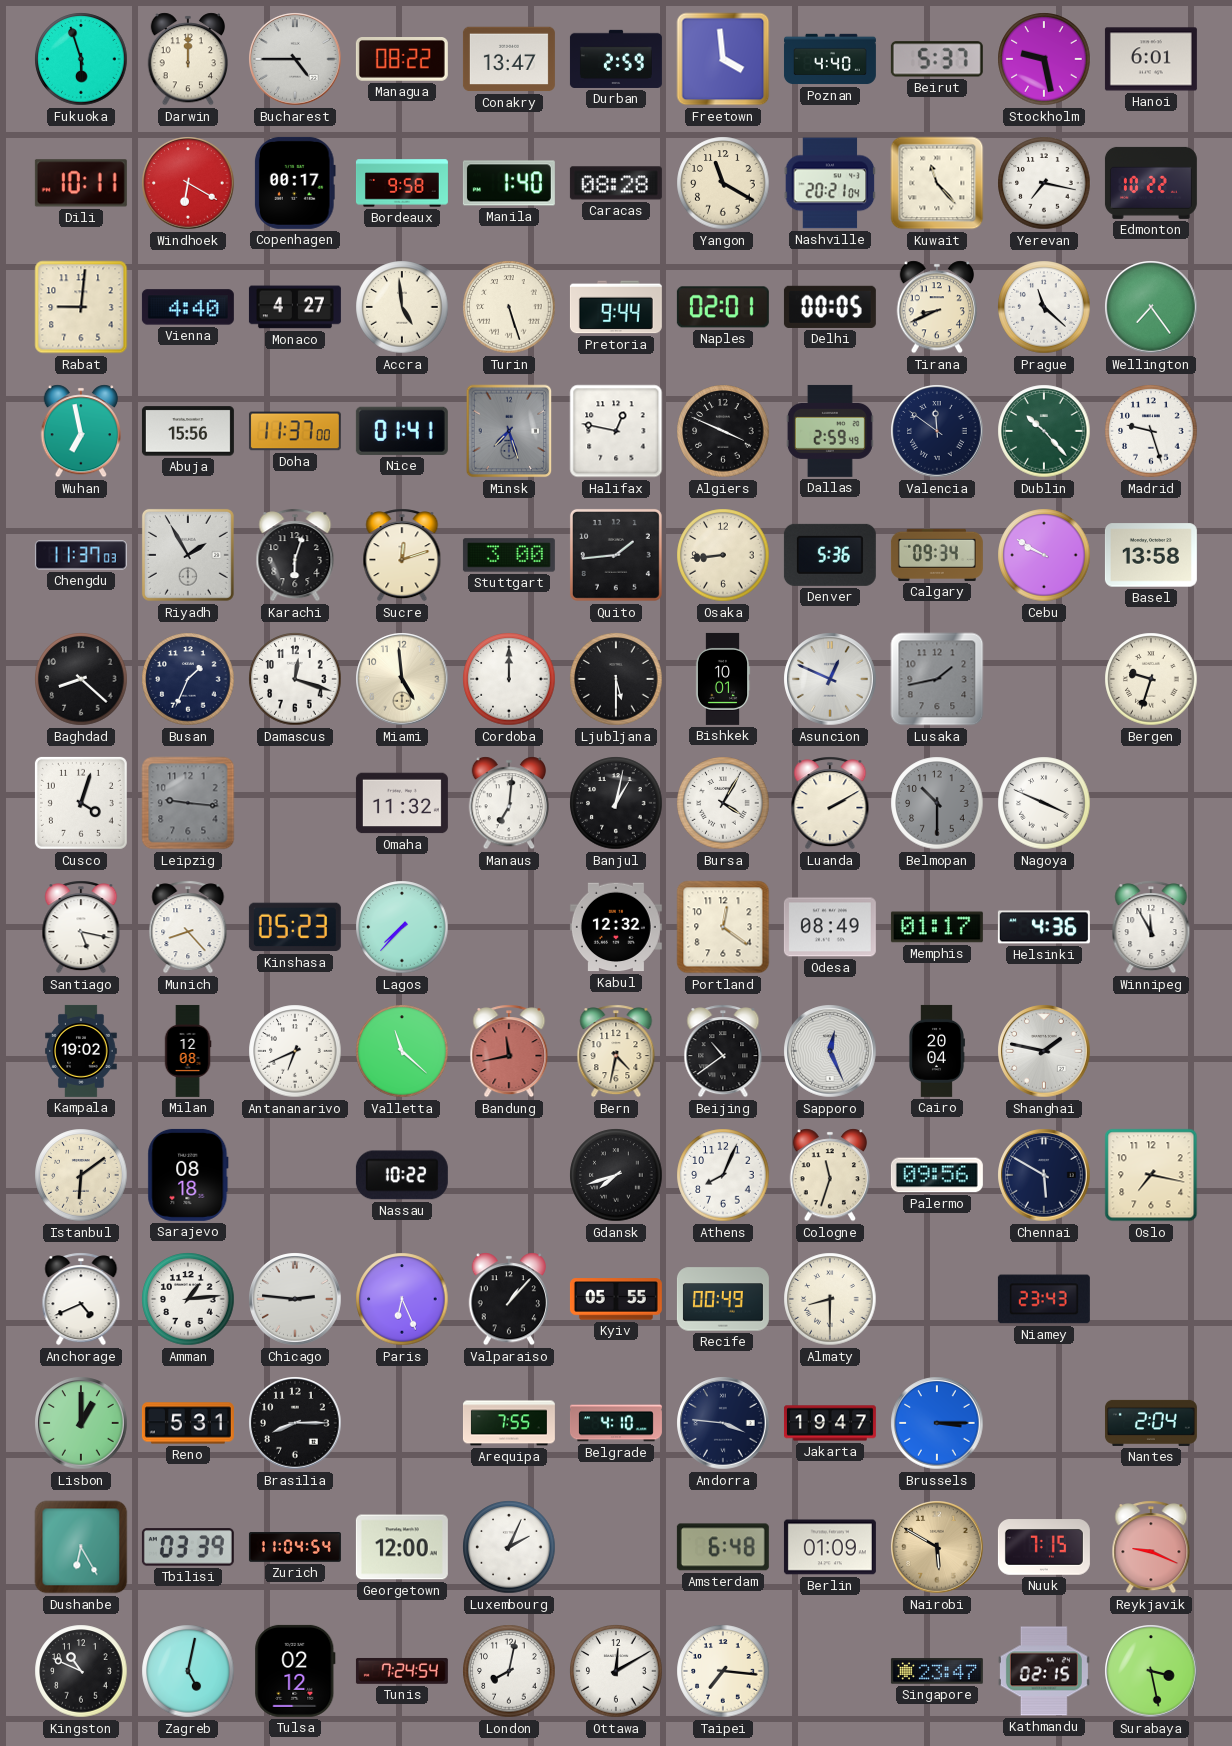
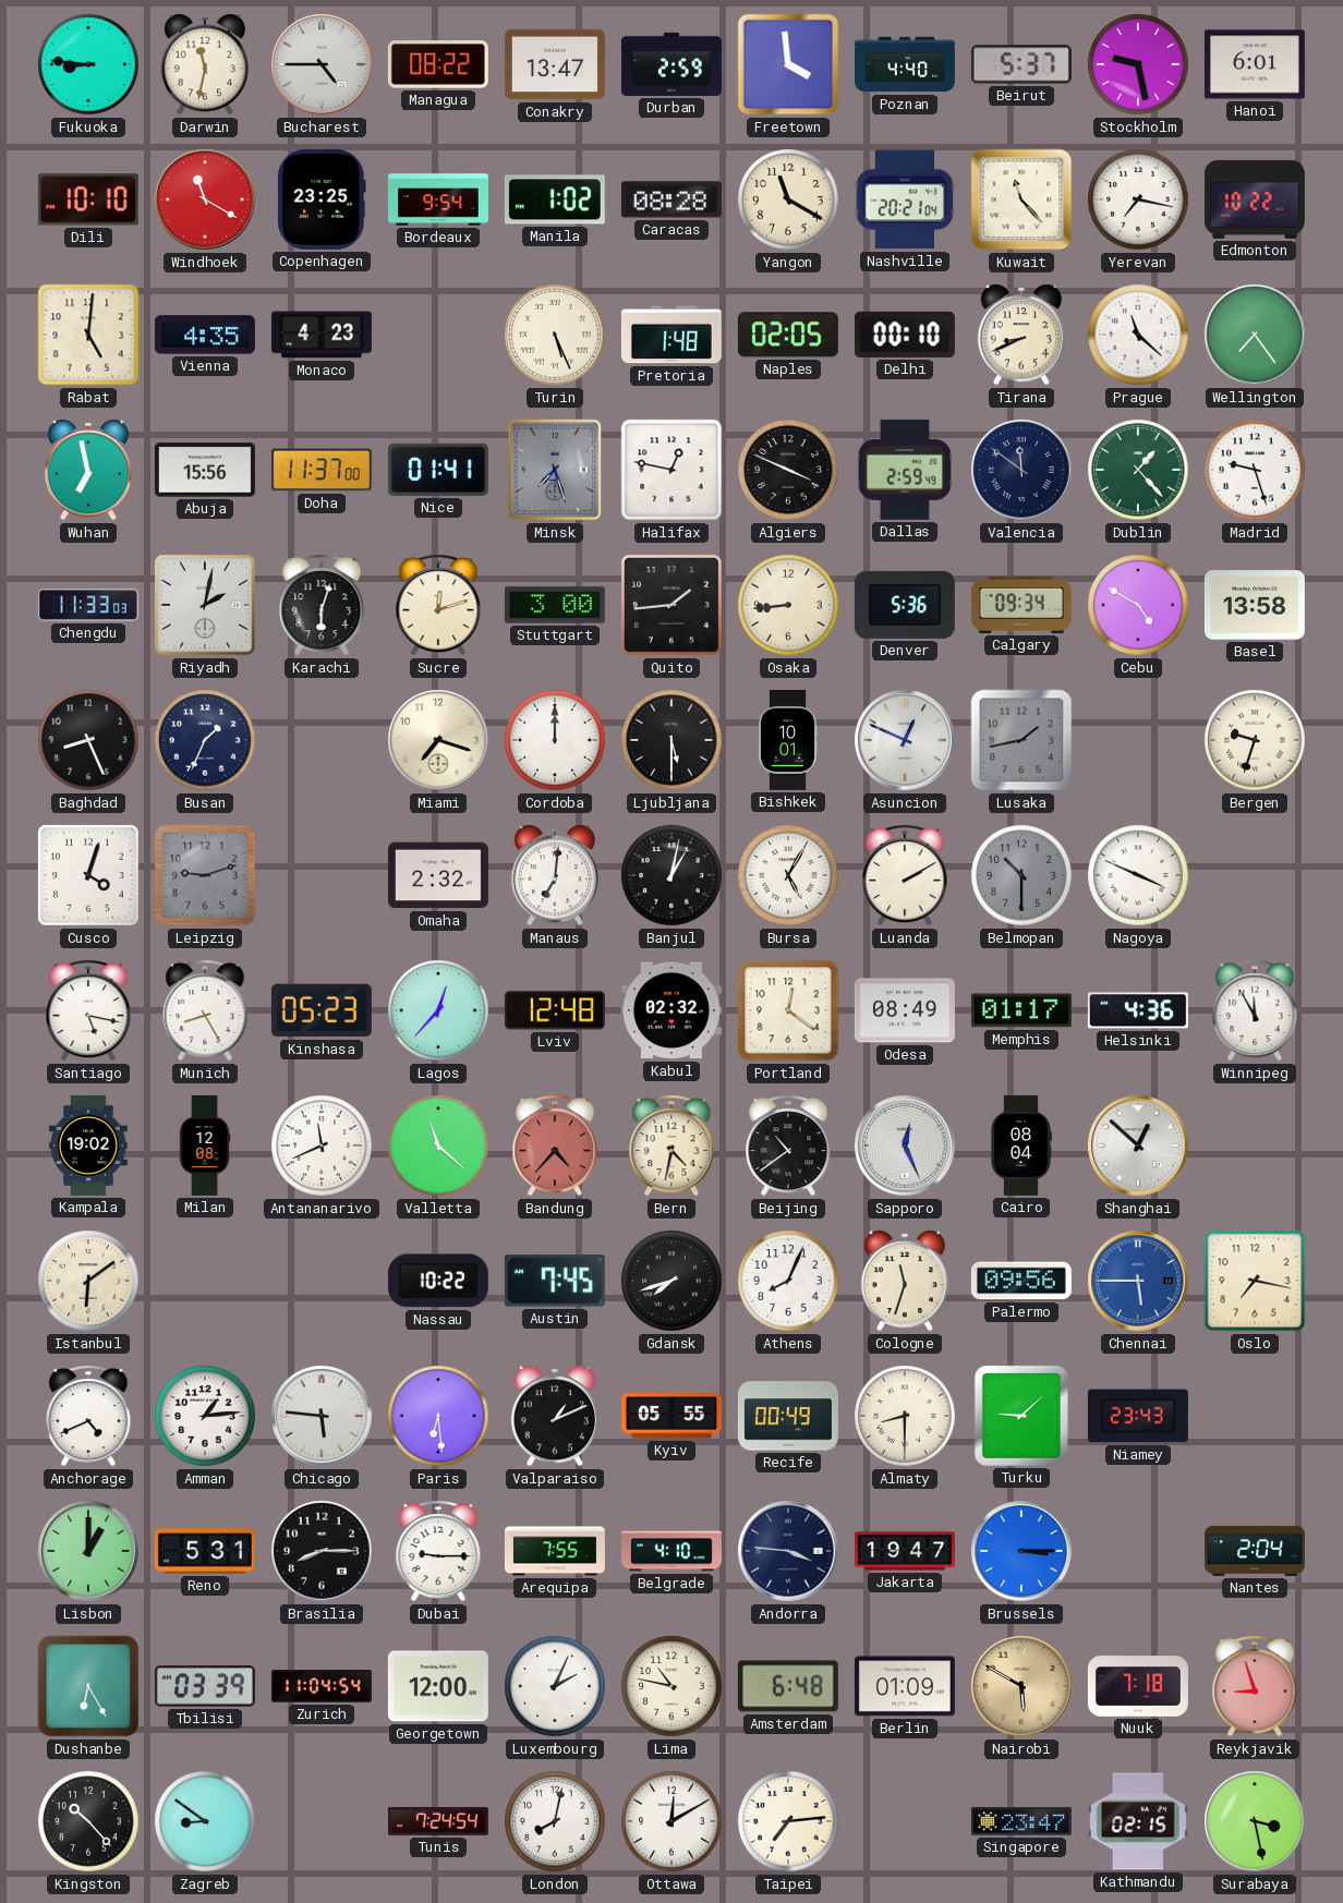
Fukuoka: 5:57 -> 8:46
Darwin: 12:00 -> 11:32
Dili: 10:11 -> 10:10
Windhoek: 6:20 -> 11:20
Copenhagen: 00:17 -> 23:25
Bordeaux: 9:58 -> 9:54
Manila: 1:40 -> 1:02
Rabat: 9:01 -> 5:01
Vienna: 4:40 -> 4:35
Monaco: 4:27 -> 4:23
Accra: 4:59 -> none
Turin: 5:27 -> 5:26
Pretoria: 9:44 -> 1:48
Naples: 02:01 -> 02:05
Delhi: 00:05 -> 00:10
Dublin: 10:23 -> 1:23
Chengdu: 11:37 -> 11:33
Riyadh: 1:55 -> 2:02
Cebu: 9:50 -> 4:50
Baghdad: 8:22 -> 8:26
Damascus: 12:18 -> none
Miami: 4:59 -> 7:18
Leipzig: 9:16 -> 9:12
Omaha: 11:32 -> 2:32
Bursa: 4:05 -> 5:05
Munich: 8:23 -> 8:25
Lagos: 7:37 -> 12:37
Lviv: none -> 12:48
Kabul: 12:32 -> 02:32
Antananarivo: 6:41 -> 11:41
Bandung: 11:43 -> 4:37
Cairo: 20:04 -> 08:04
Shanghai: 1:47 -> 12:52
Sarajevo: 08:18 -> none
Austin: none -> 7:45
Chennai: 5:50 -> 5:45
Chennai dial: navy -> blue
Chicago: 2:46 -> 5:46
Paris: 6:26 -> 6:29
Valparaiso: 1:07 -> 1:11
Turku: none -> 9:08
Dubai: none -> 9:15
Lima: none -> 10:47
Nuuk: 7:15 -> 7:18
Reykjavik: 9:19 -> 8:57
Kingston: 10:49 -> 10:23
Zagreb: 5:02 -> 8:51
Tulsa: 02:12 -> none
Taipei: 7:16 -> 7:14
